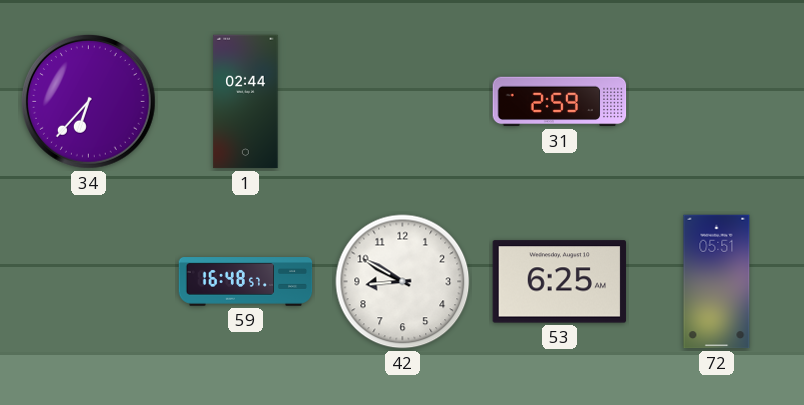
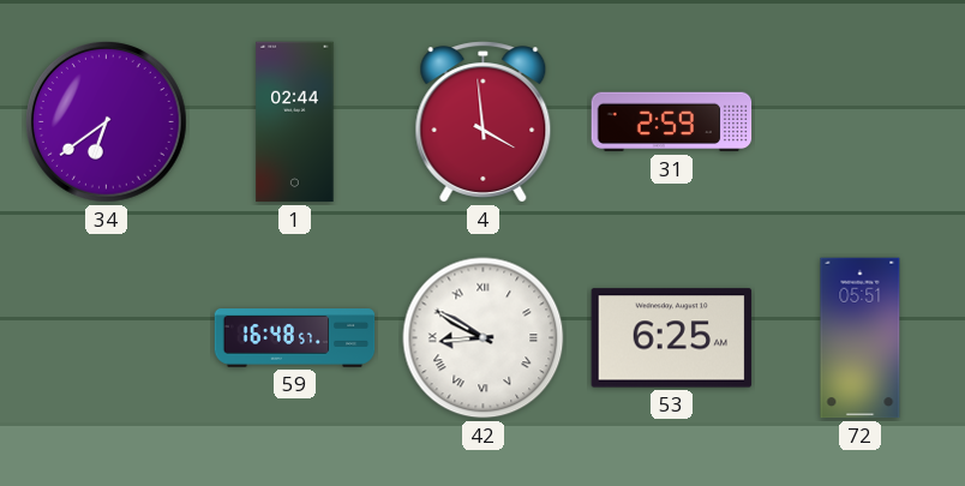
34: 6:37 -> 6:39
4: none -> 3:59
42 numerals: Arabic -> Roman
